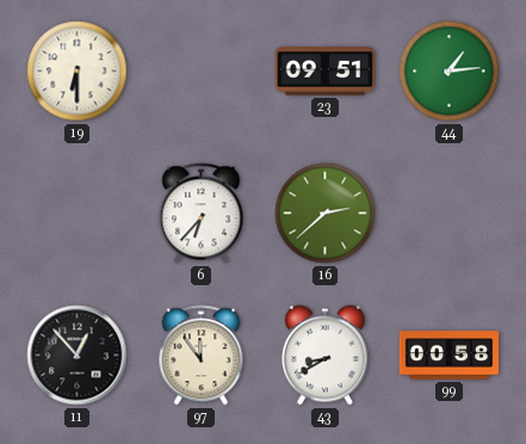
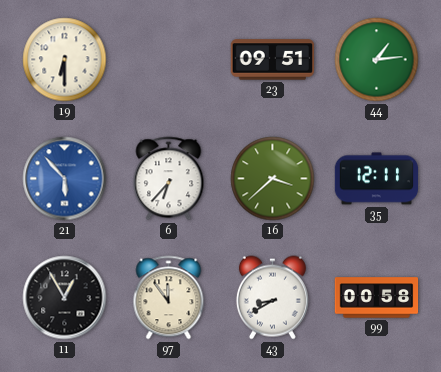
21: none -> 5:53
16: 2:38 -> 3:38
35: none -> 12:11
11: 12:53 -> 12:55
